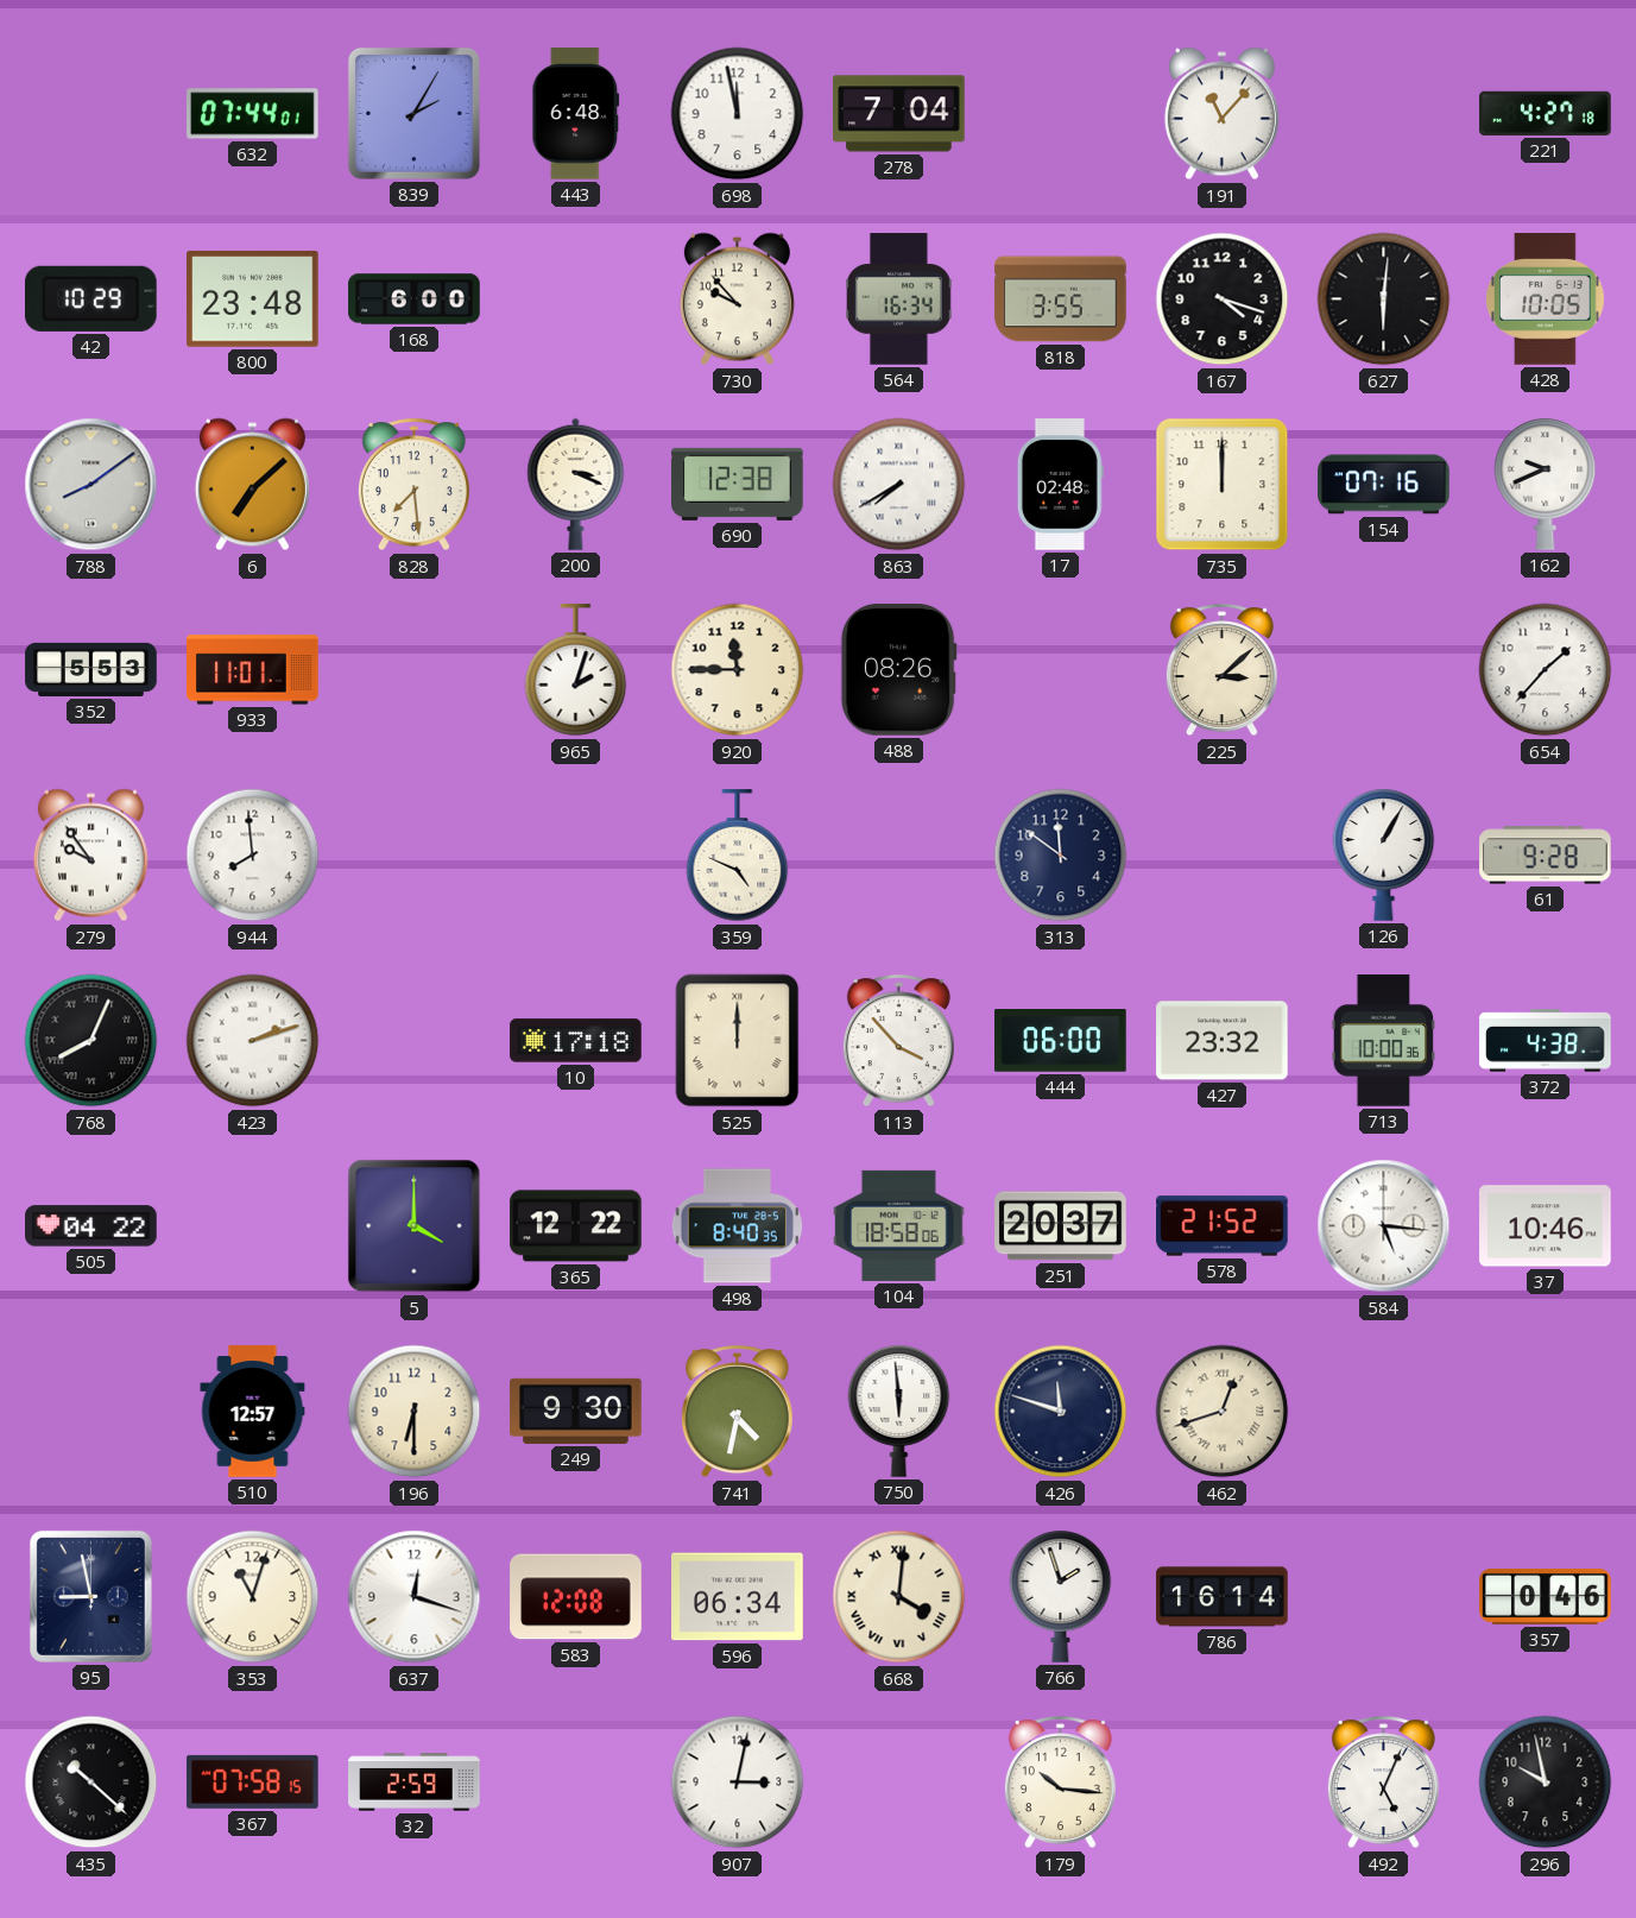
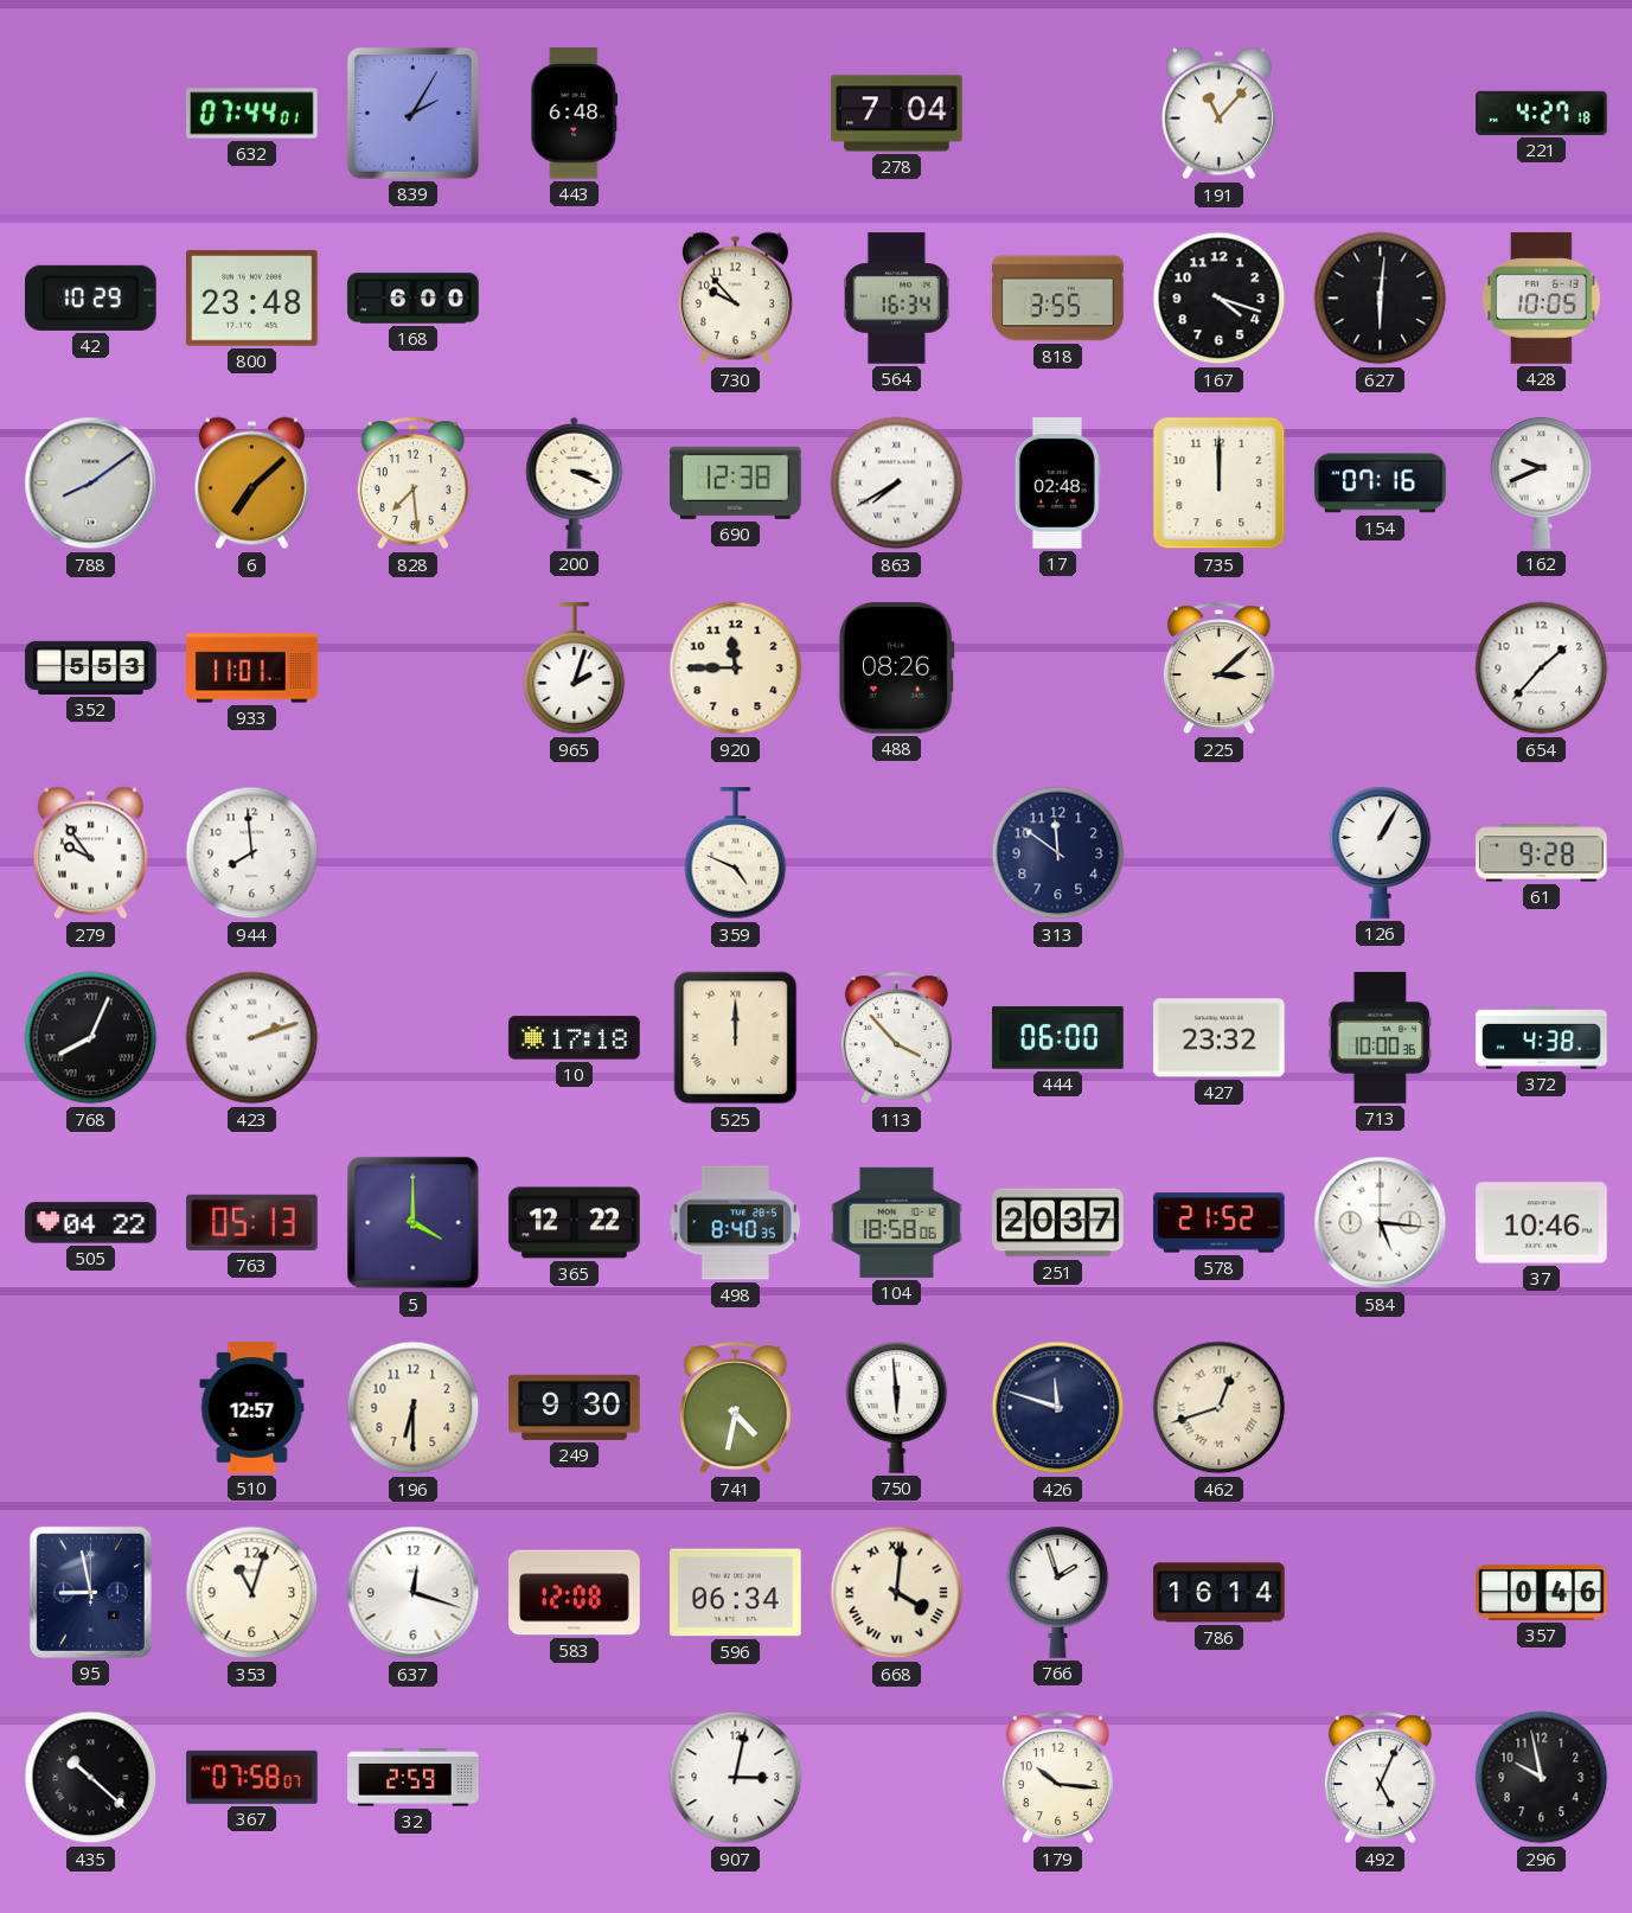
698: 11:58 -> none
763: none -> 05:13
367: 07:58:15 -> 07:58:07
